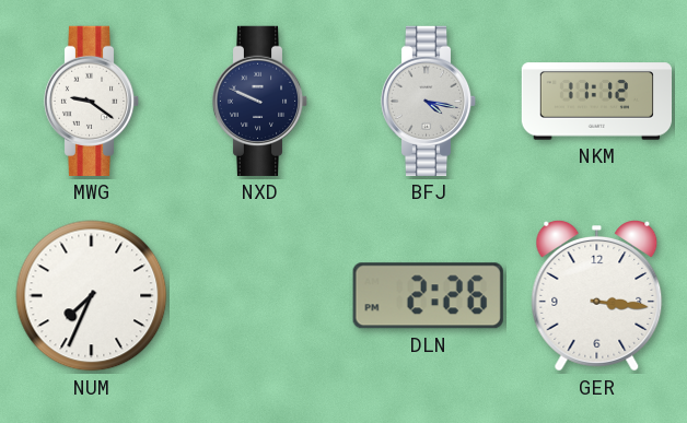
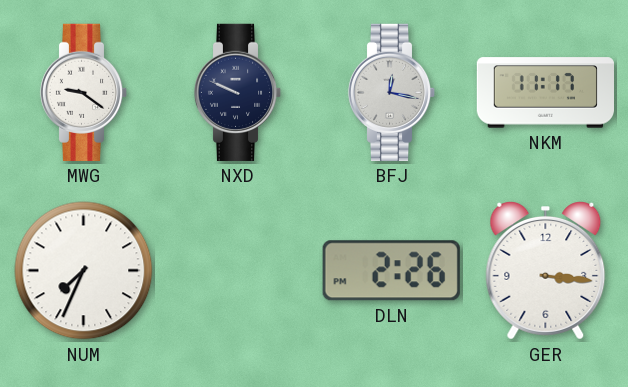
BFJ: 4:17 -> 12:17
NKM: 11:12 -> 11:17
